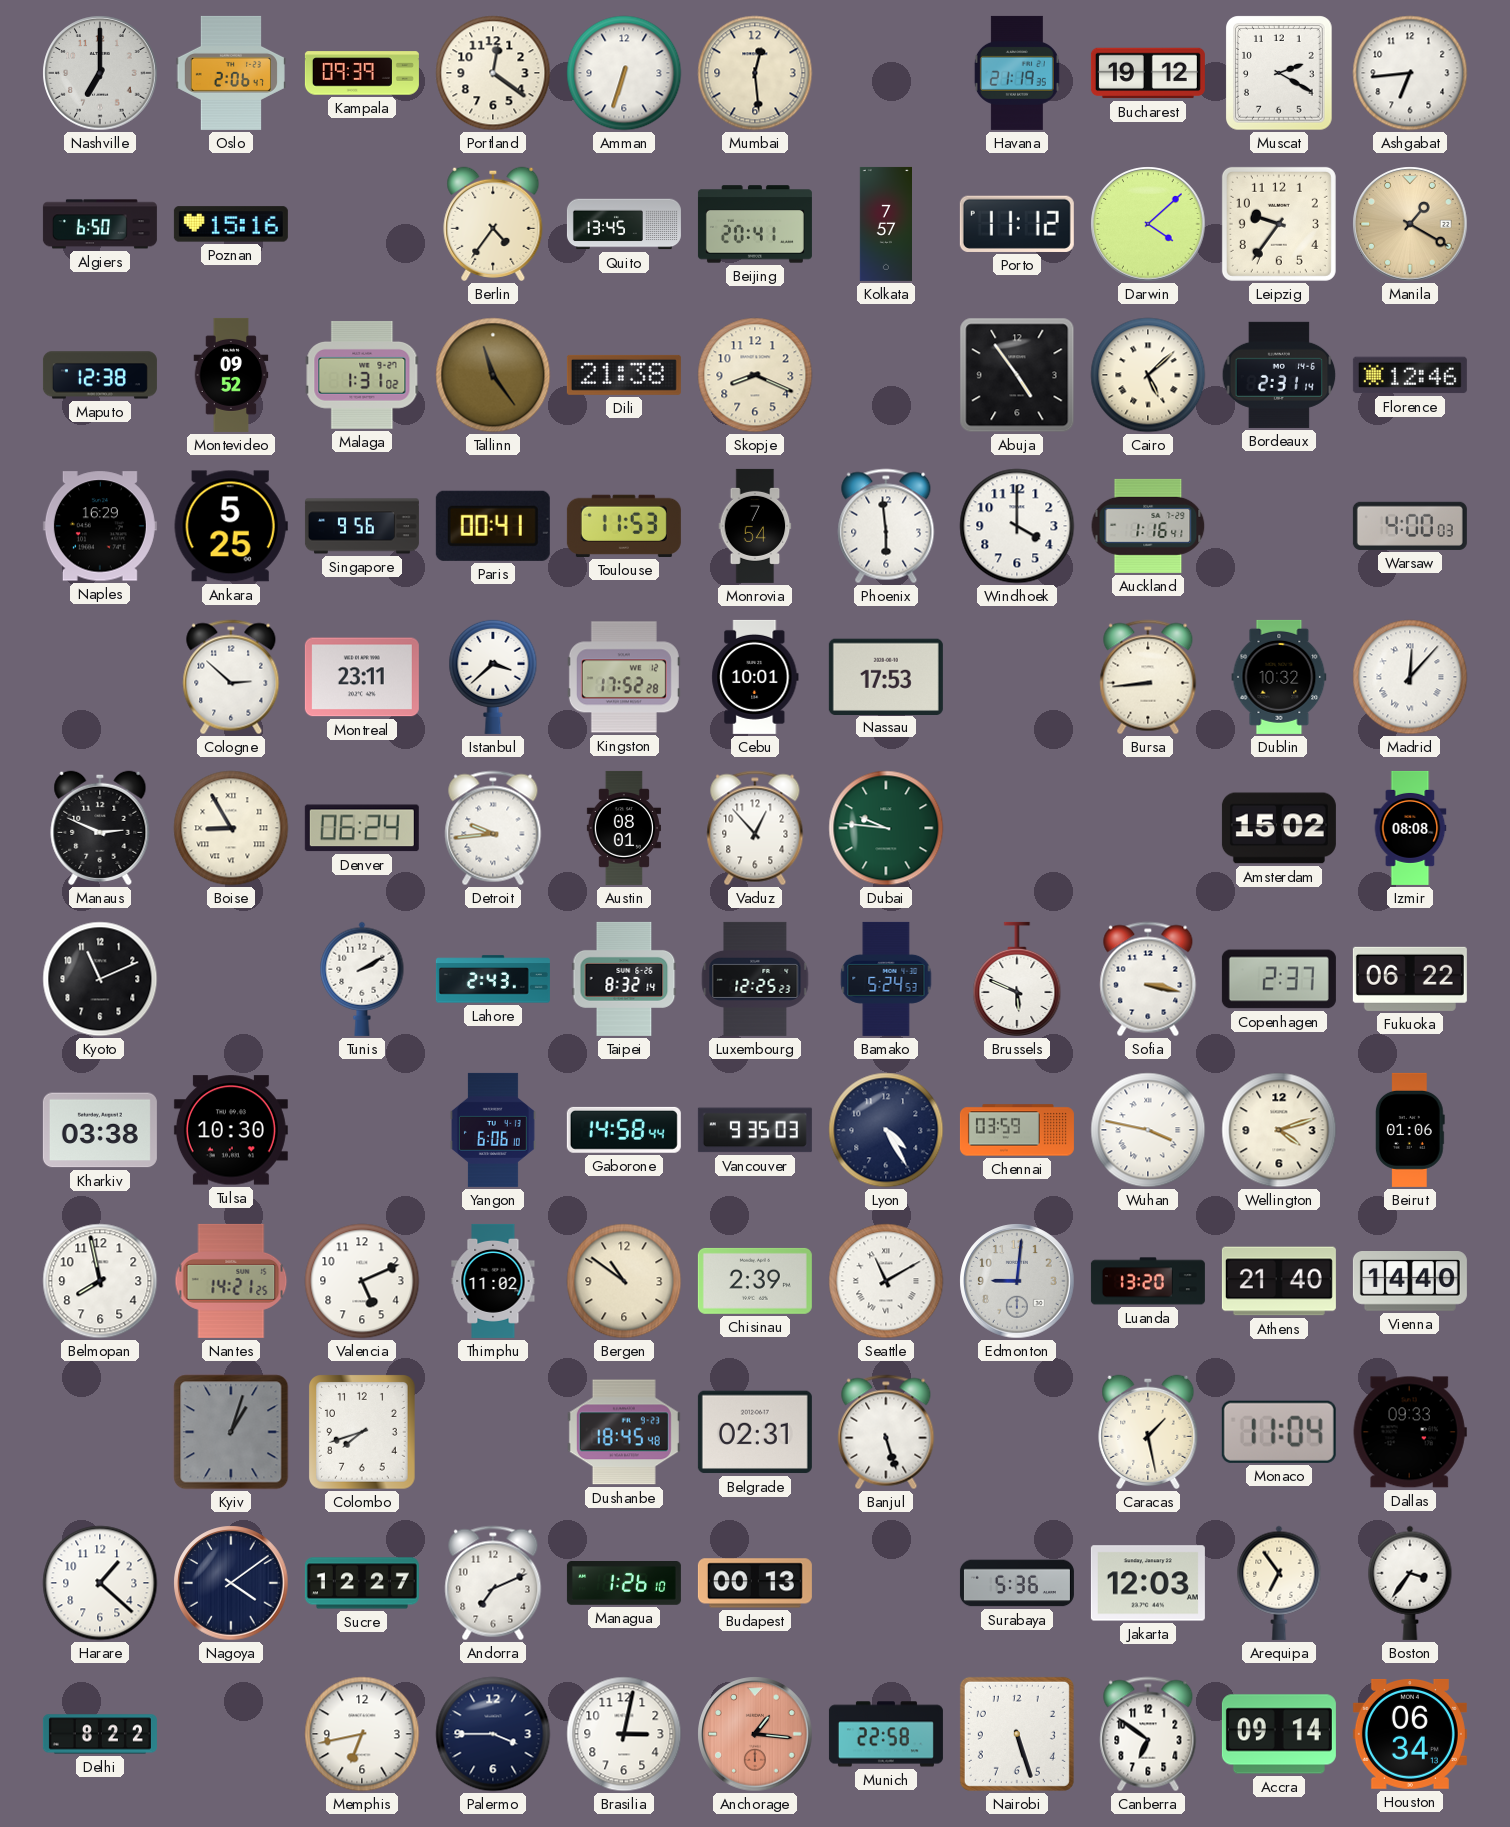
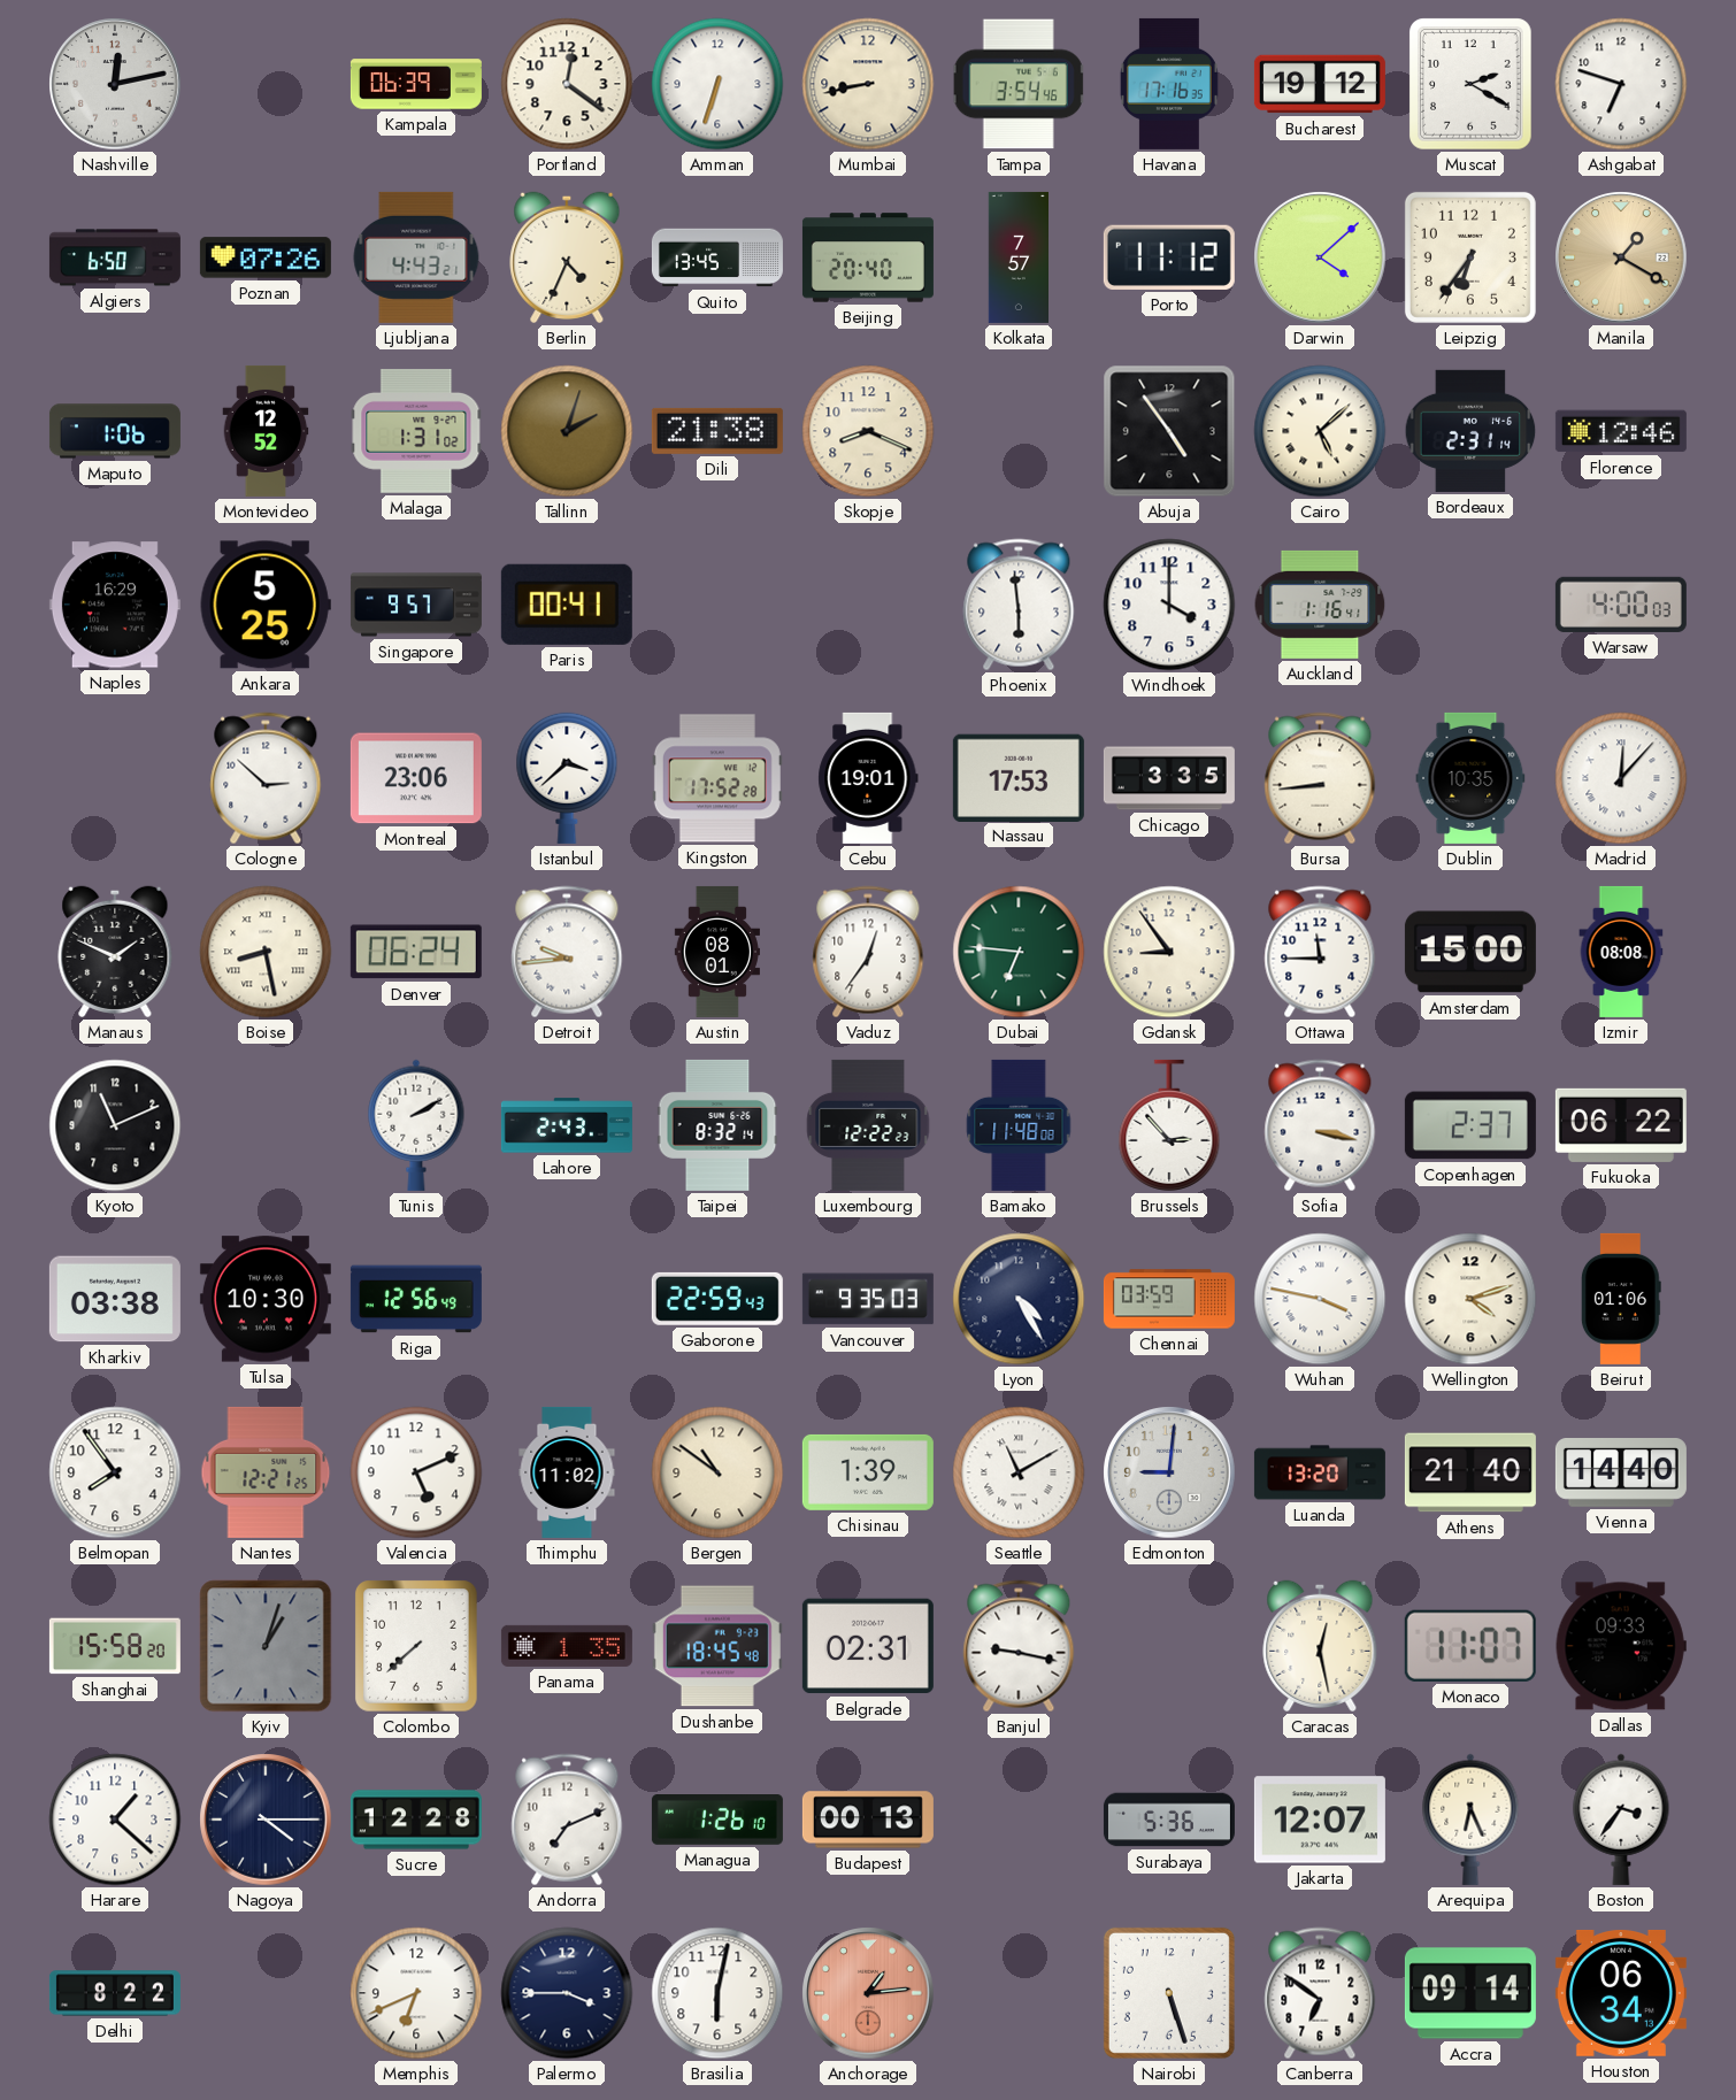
Nashville: 7:00 -> 12:13
Oslo: 2:06 -> none
Kampala: 09:39 -> 06:39
Mumbai: 12:29 -> 8:43
Tampa: none -> 3:54
Havana: 21:19 -> 17:16
Ashgabat: 6:44 -> 6:48
Poznan: 15:16 -> 07:26
Ljubljana: none -> 4:43
Berlin: 4:36 -> 4:34
Beijing: 20:41 -> 20:40
Leipzig: 9:36 -> 6:36
Maputo: 12:38 -> 1:06
Montevideo: 09:52 -> 12:52
Tallinn: 11:24 -> 2:03
Singapore: 9:56 -> 9:57
Toulouse: 11:53 -> none
Monrovia: 7:54 -> none
Montreal: 23:11 -> 23:06
Cebu: 10:01 -> 19:01
Chicago: none -> 3:35
Dublin: 10:32 -> 10:35
Manaus: 2:49 -> 1:49
Boise: 8:55 -> 8:28
Vaduz: 12:53 -> 12:36
Dubai: 9:46 -> 6:46
Gdansk: none -> 8:54
Ottawa: none -> 11:45
Amsterdam: 15:02 -> 15:00
Luxembourg: 12:25 -> 12:22
Bamako: 5:24 -> 11:48
Brussels: 5:49 -> 2:53
Riga: none -> 12:56
Yangon: 6:06 -> none
Gaborone: 14:58 -> 22:59
Belmopan: 7:58 -> 7:54
Nantes: 14:21 -> 12:21
Chisinau: 2:39 -> 1:39
Shanghai: none -> 15:58
Colombo: 7:42 -> 7:38
Panama: none -> 1:35
Banjul: 5:27 -> 9:17
Caracas: 1:28 -> 12:28
Monaco: 11:04 -> 11:07
Nagoya: 4:09 -> 4:15
Sucre: 12:27 -> 12:28
Jakarta: 12:03 -> 12:07
Arequipa: 6:54 -> 6:26
Memphis: 6:43 -> 6:41
Brasilia: 3:02 -> 6:02
Anchorage: 1:16 -> 1:14
Munich: 22:58 -> none
